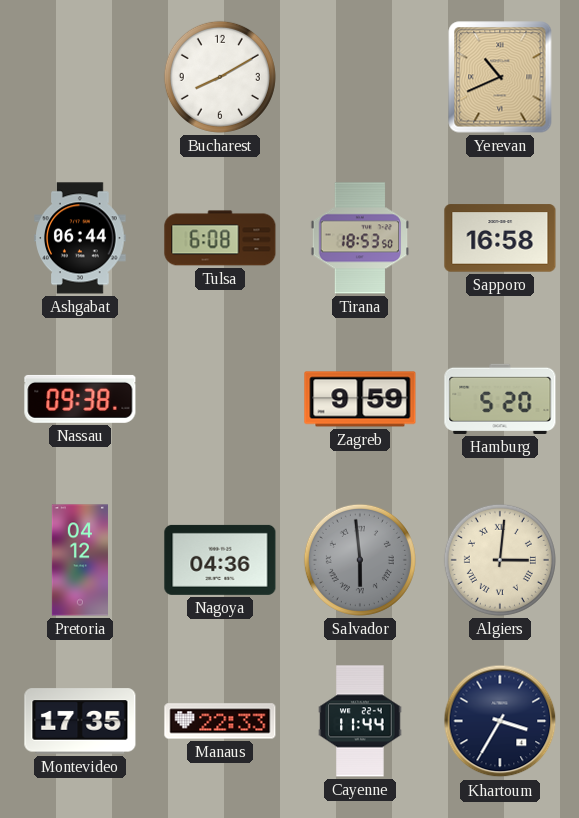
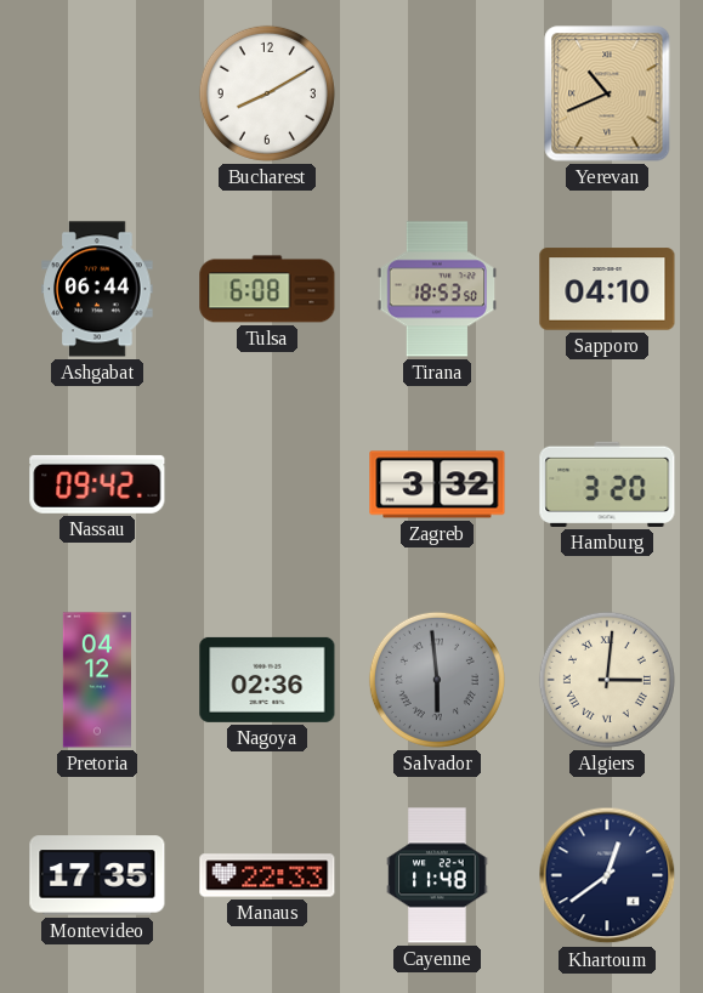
Sapporo: 16:58 -> 04:10
Nassau: 09:38 -> 09:42
Zagreb: 9:59 -> 3:32
Hamburg: 5:20 -> 3:20
Nagoya: 04:36 -> 02:36
Cayenne: 11:44 -> 11:48
Khartoum: 3:35 -> 12:39
